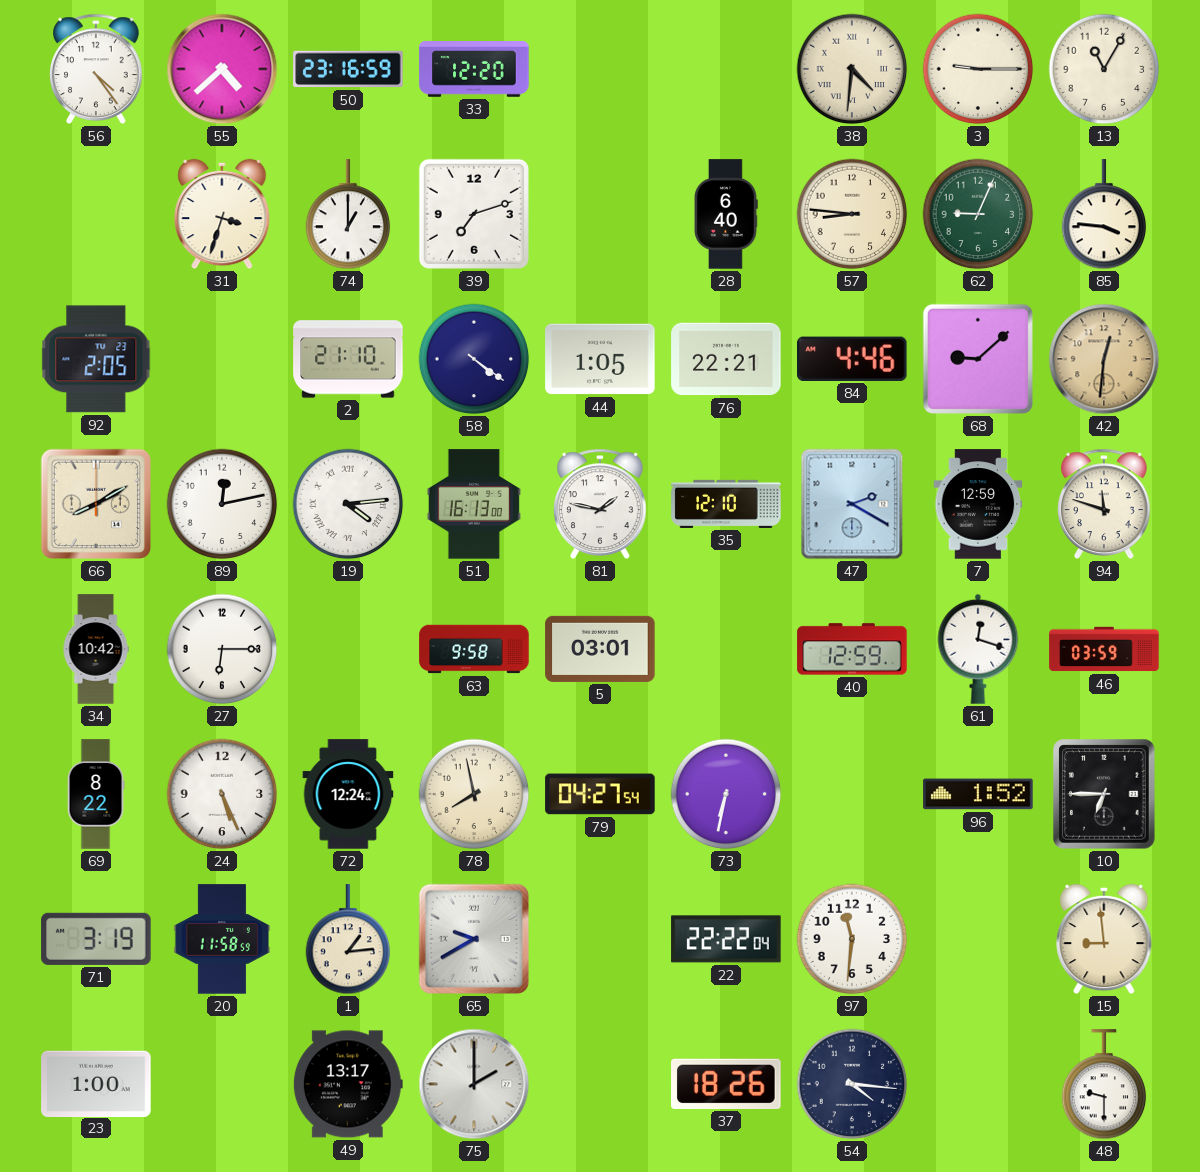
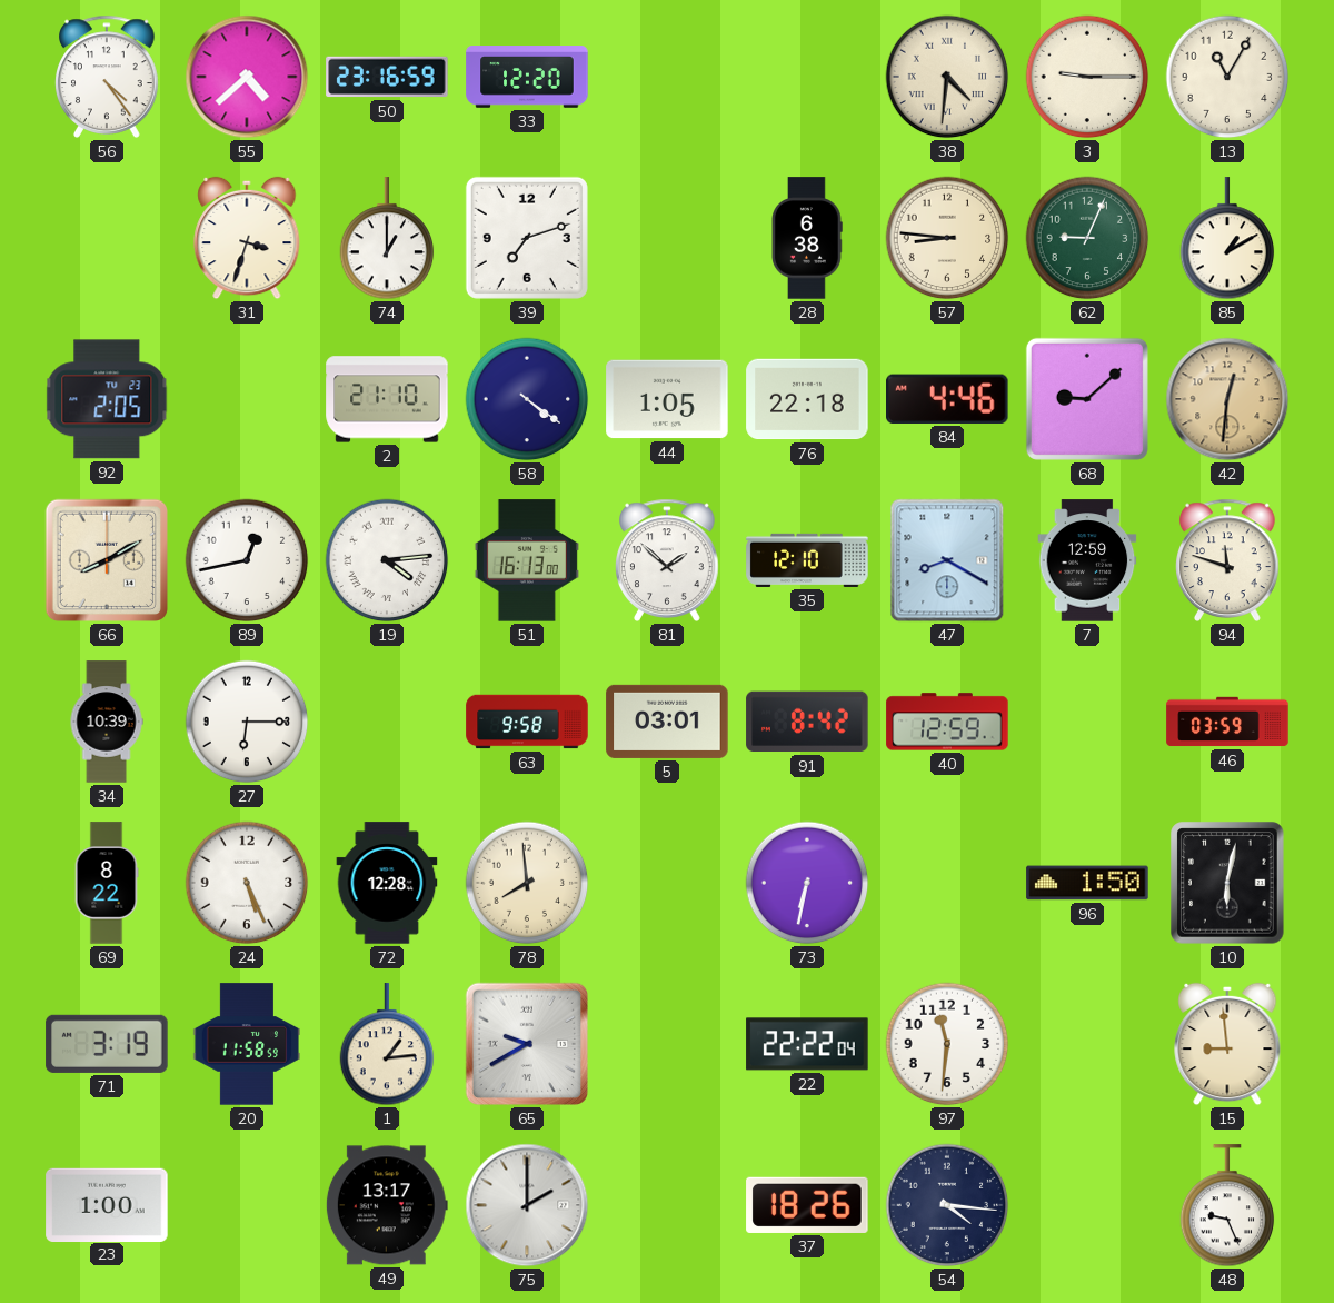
28: 6:40 -> 6:38
85: 3:46 -> 1:10
76: 22:21 -> 22:18
89: 12:13 -> 12:43
81: 1:47 -> 1:52
47: 2:20 -> 8:20
34: 10:42 -> 10:39
91: none -> 8:42
61: 12:18 -> none
72: 12:24 -> 12:28
78: 7:58 -> 7:59
79: 04:27 -> none
96: 1:52 -> 1:50
10: 6:45 -> 6:02
48: 9:30 -> 9:26
